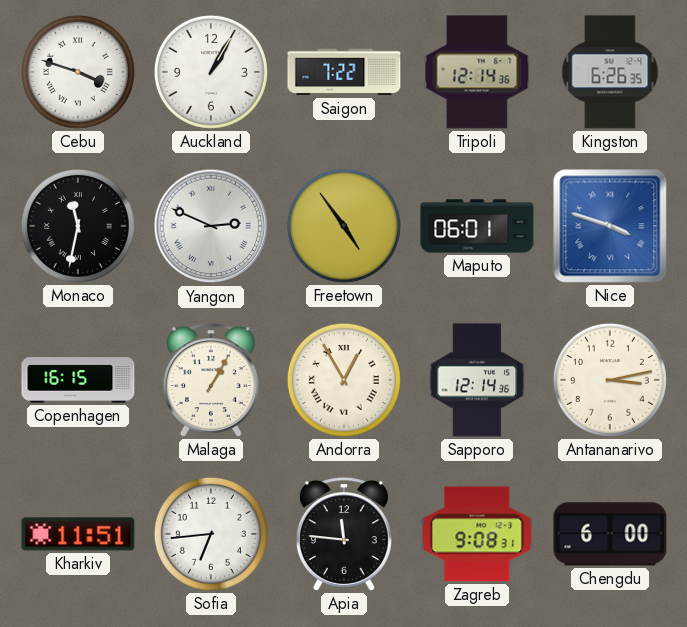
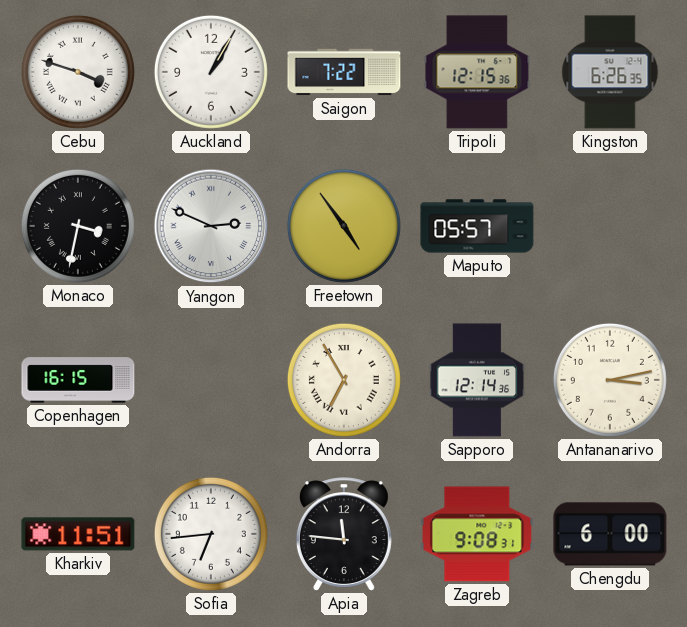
Tripoli: 12:14 -> 12:15
Monaco: 11:32 -> 3:32
Maputo: 06:01 -> 05:57
Nice: 3:48 -> none
Malaga: 1:05 -> none
Andorra: 12:55 -> 6:55
